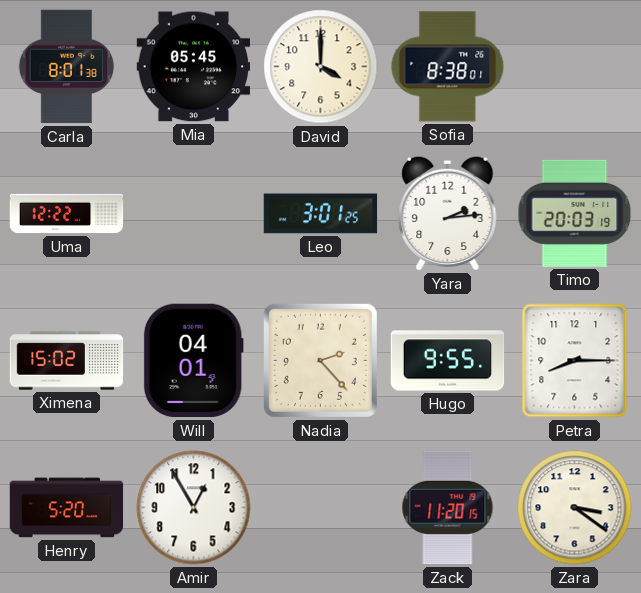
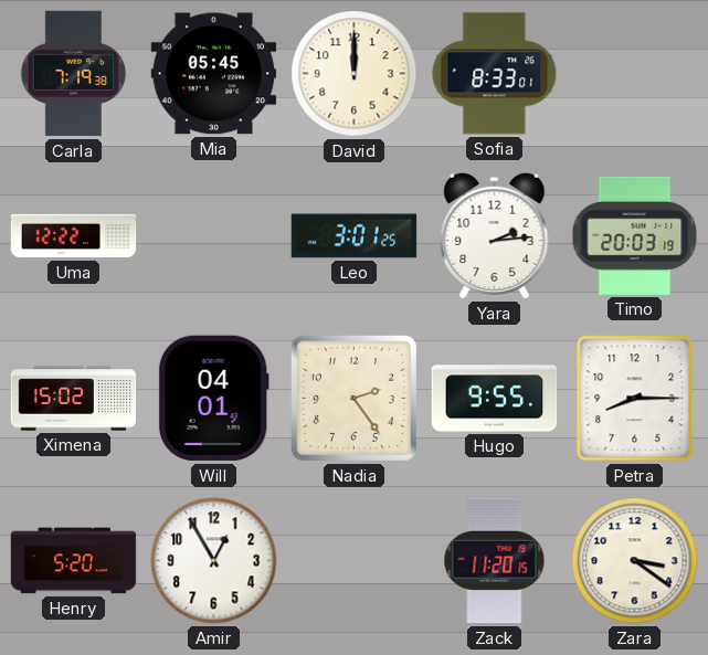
Carla: 8:01 -> 7:19
David: 4:00 -> 12:00
Sofia: 8:38 -> 8:33
Nadia: 2:23 -> 2:24
